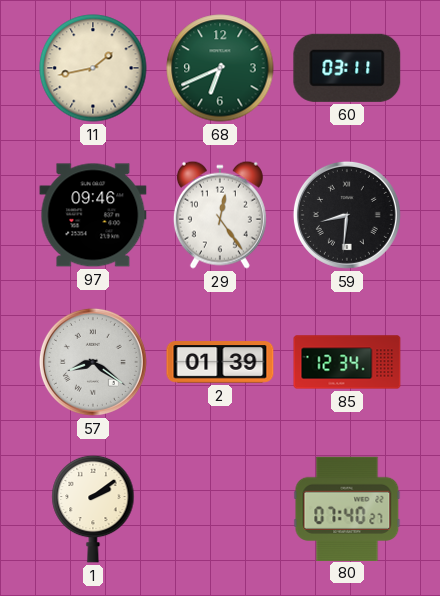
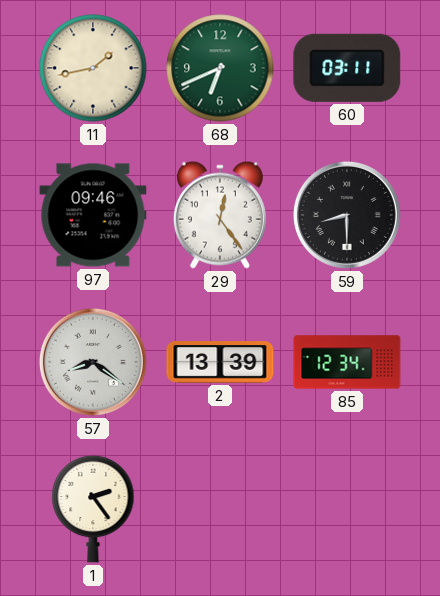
59: 8:31 -> 8:30
2: 01:39 -> 13:39
1: 2:09 -> 2:24
80: 07:40 -> none
